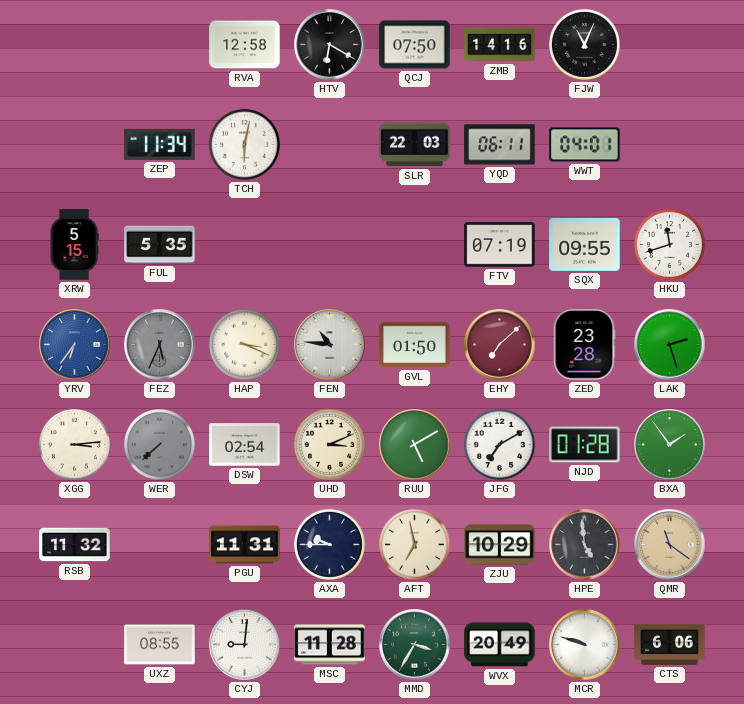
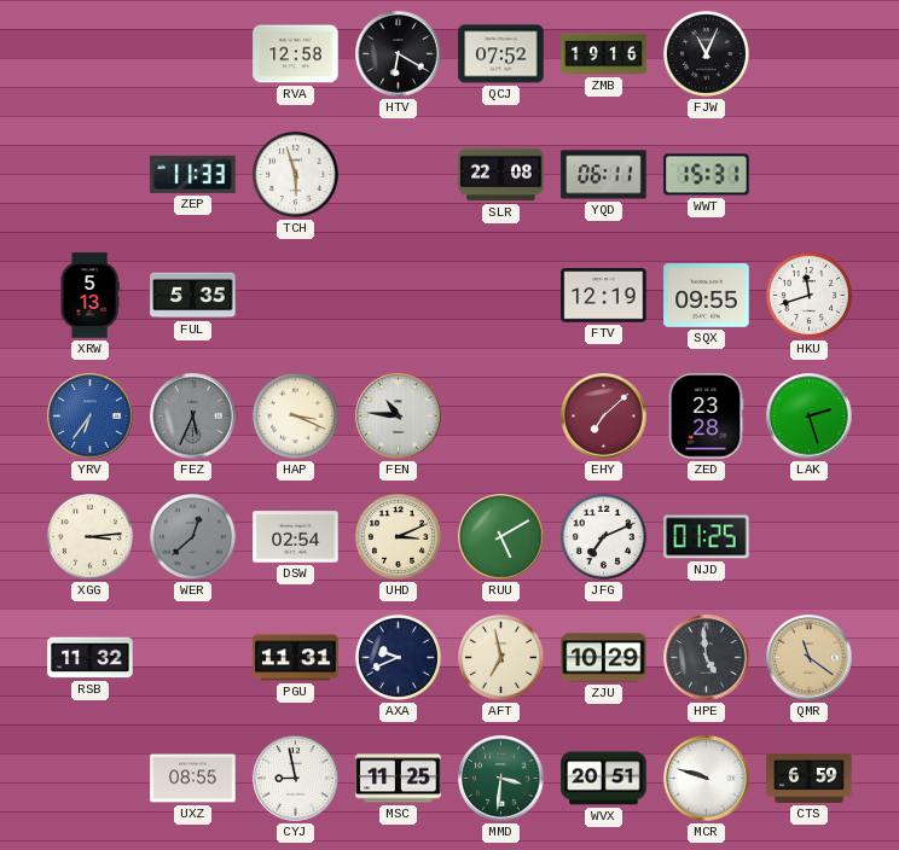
QCJ: 07:50 -> 07:52
ZMB: 14:16 -> 19:16
ZEP: 11:34 -> 11:33
TCH: 6:02 -> 5:57
SLR: 22:03 -> 22:08
WWT: 04:01 -> 15:31
XRW: 5:15 -> 5:13
FTV: 07:19 -> 12:19
GVL: 01:50 -> none
WER: 7:38 -> 12:38
JFG: 7:10 -> 7:11
NJD: 01:28 -> 01:25
BXA: 1:54 -> none
AXA: 9:45 -> 9:41
CYJ: 9:01 -> 8:58
MSC: 11:28 -> 11:25
MMD: 3:35 -> 3:31
WVX: 20:49 -> 20:51
CTS: 6:06 -> 6:59
